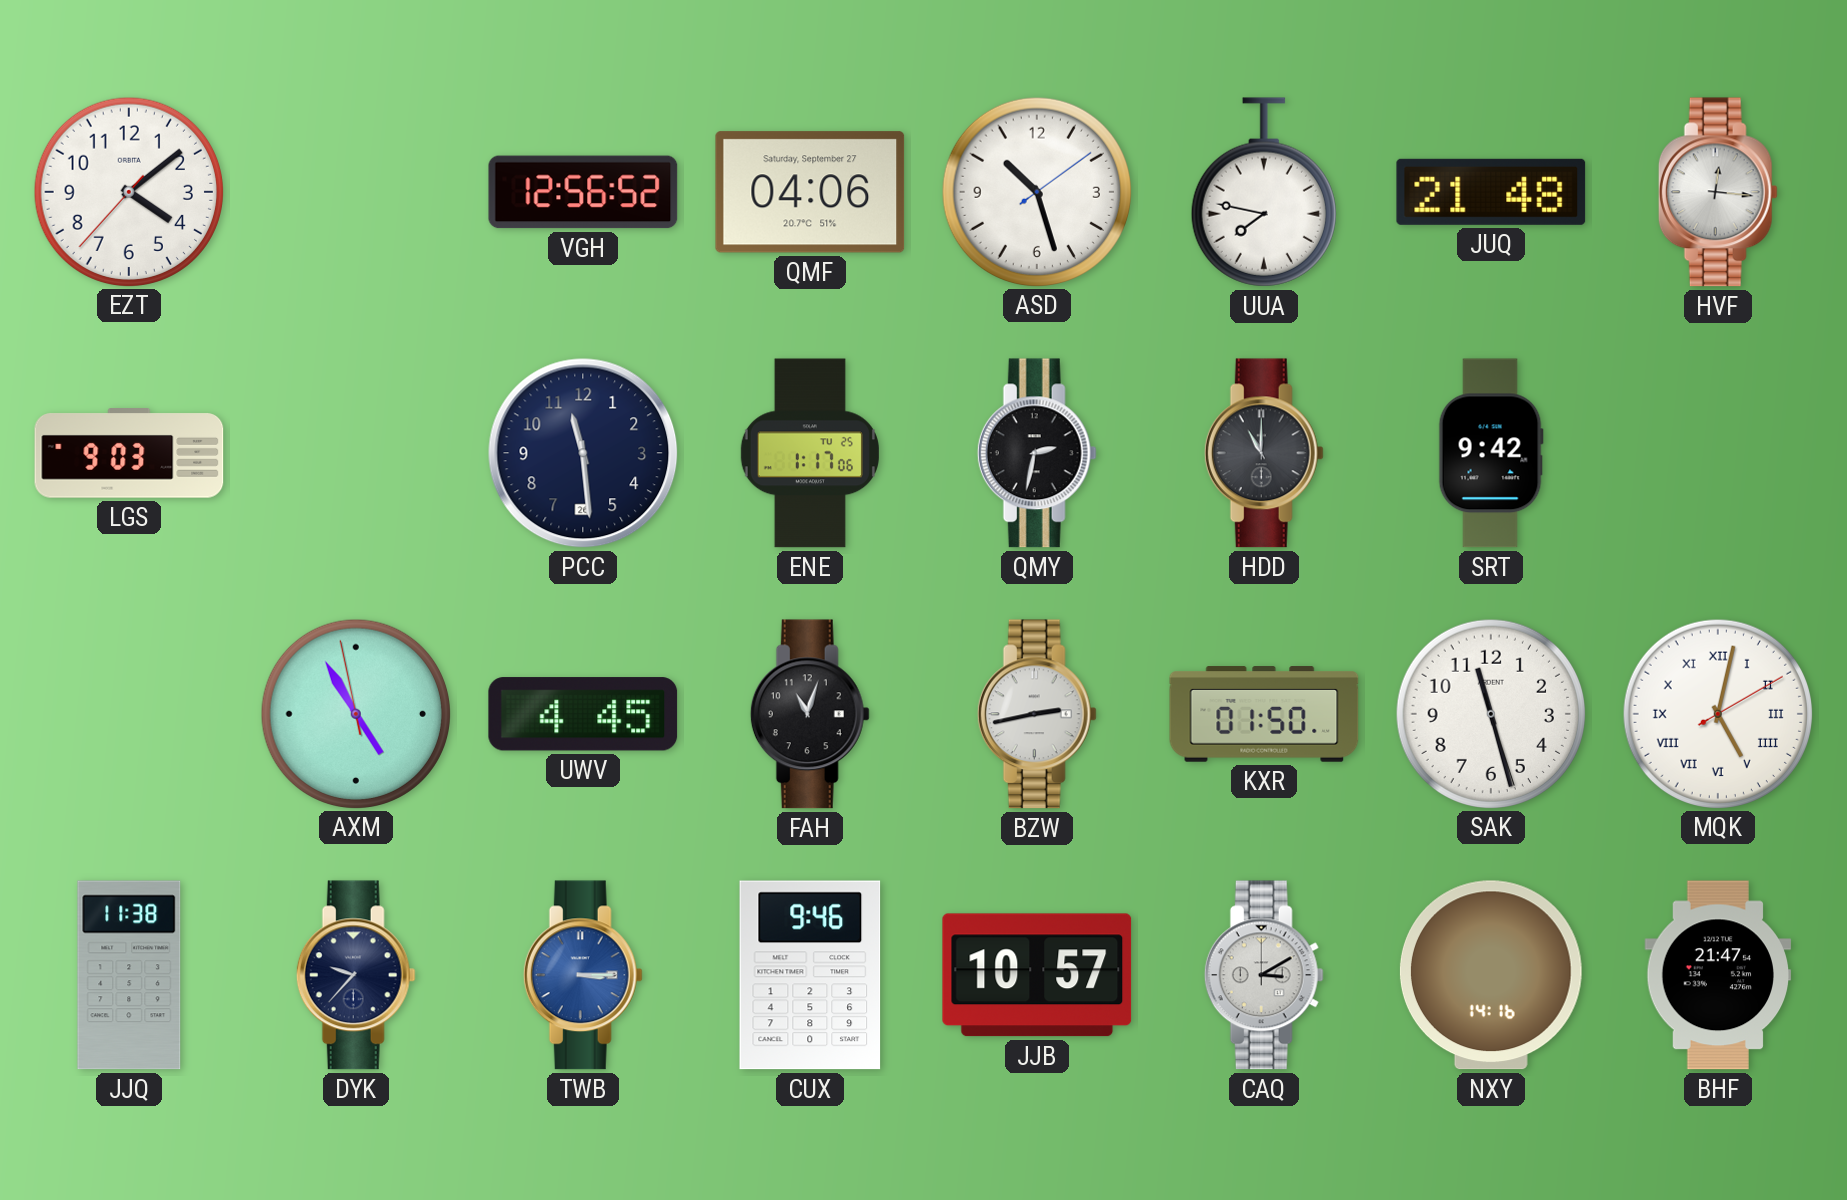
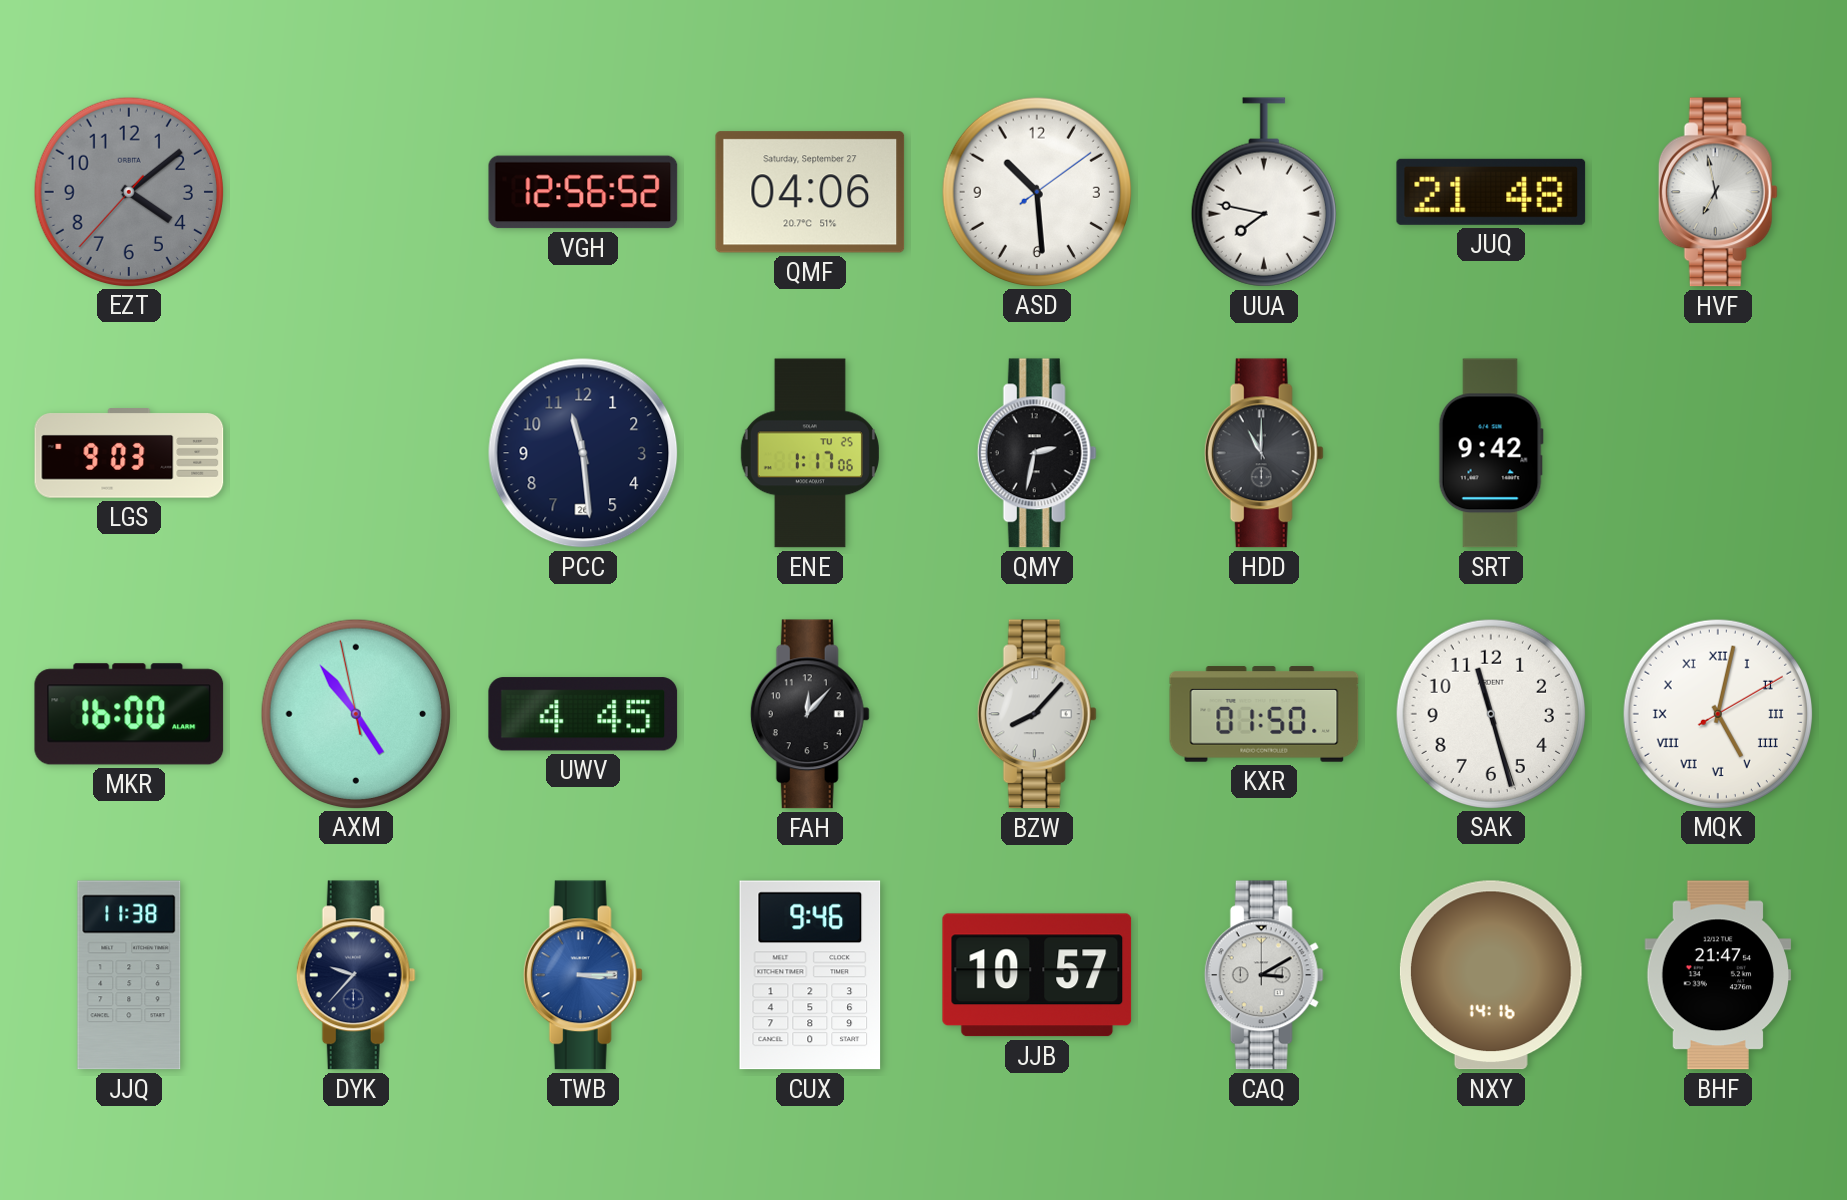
EZT dial: white -> grey
ASD: 10:27 -> 10:29
HVF: 12:16 -> 6:58
MKR: none -> 16:00
AXM: 4:54 -> 4:53
FAH: 11:03 -> 12:07
BZW: 2:43 -> 8:07
